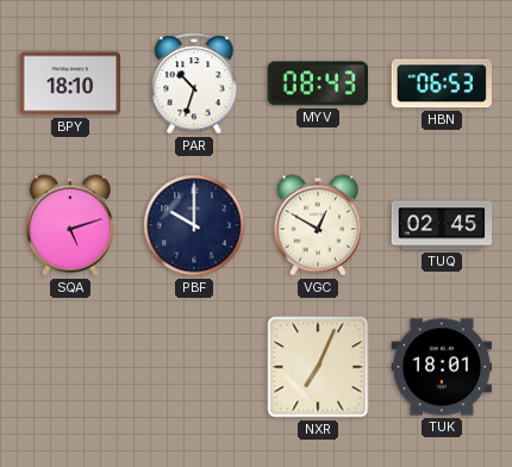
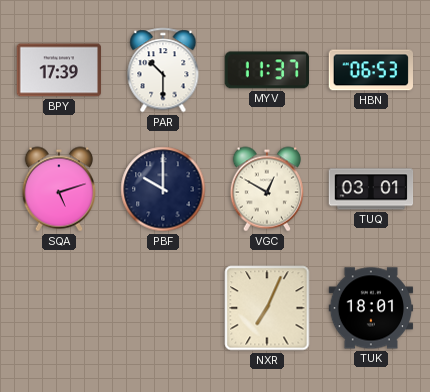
BPY: 18:10 -> 17:39
PAR: 10:33 -> 10:30
MYV: 08:43 -> 11:37
TUQ: 02:45 -> 03:01
